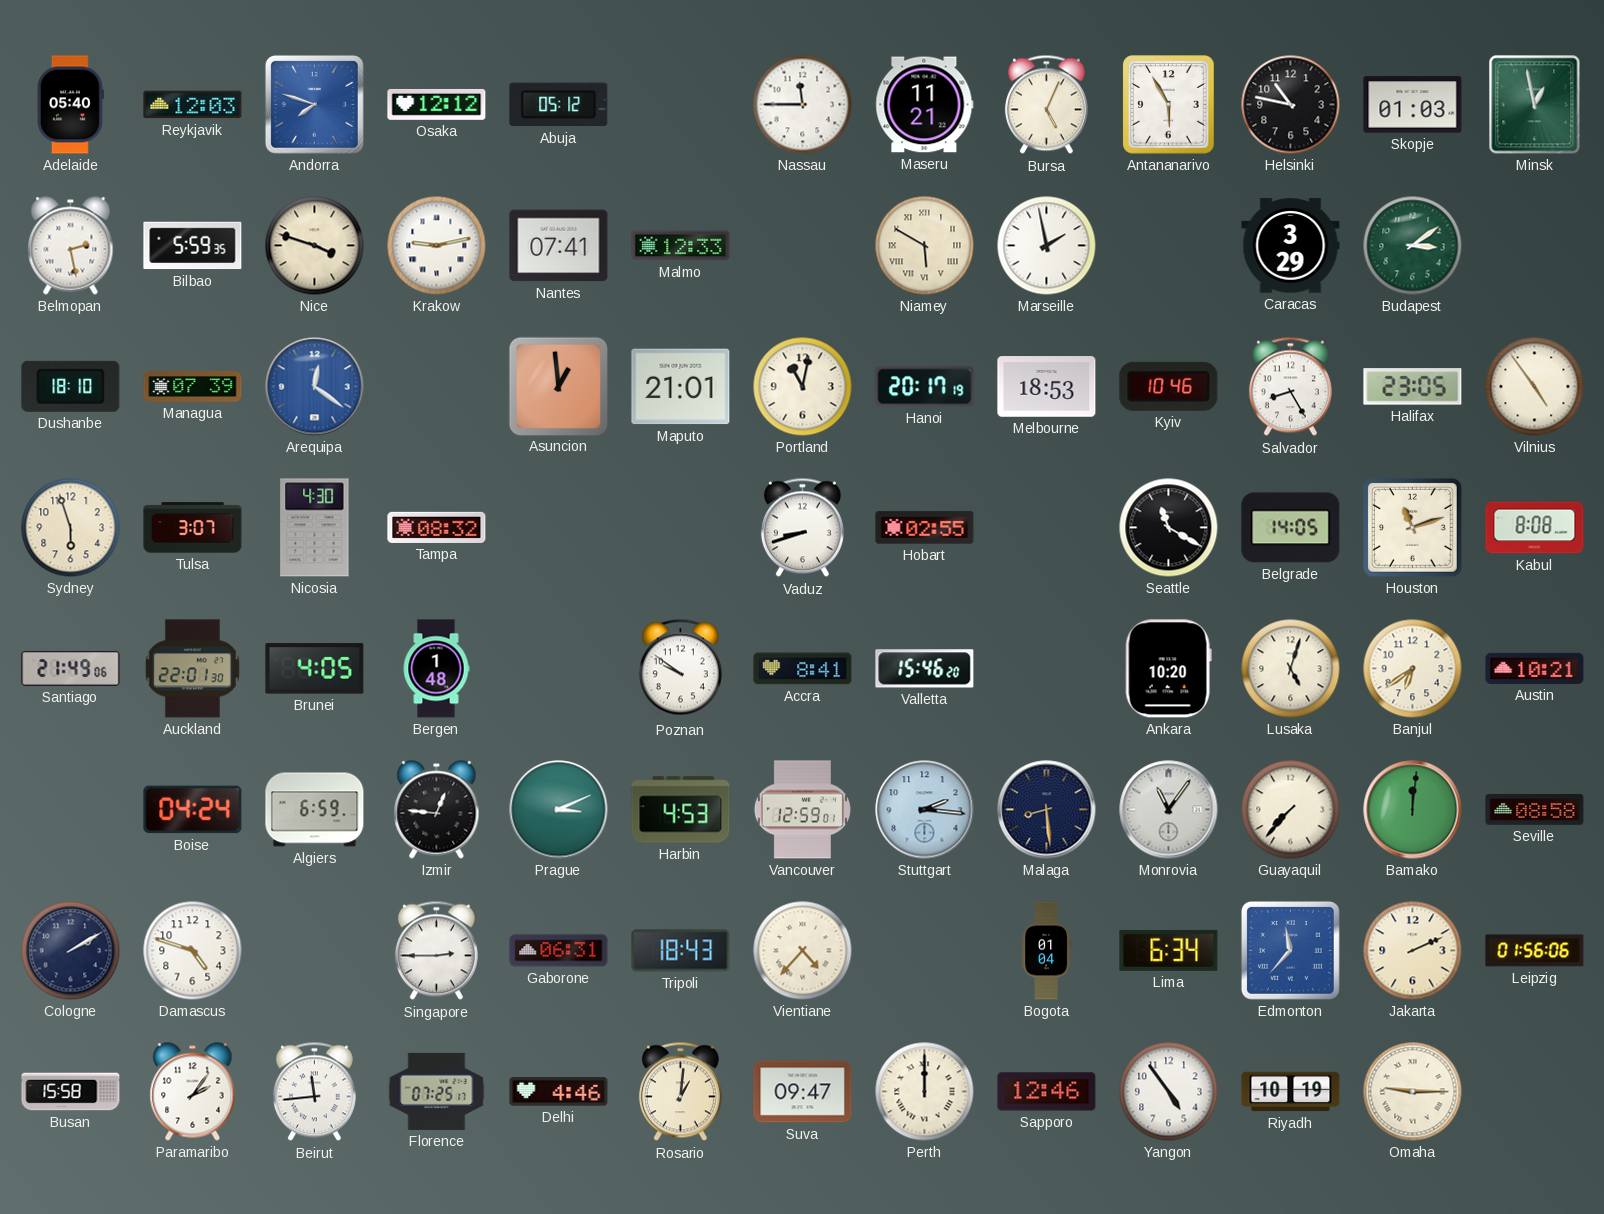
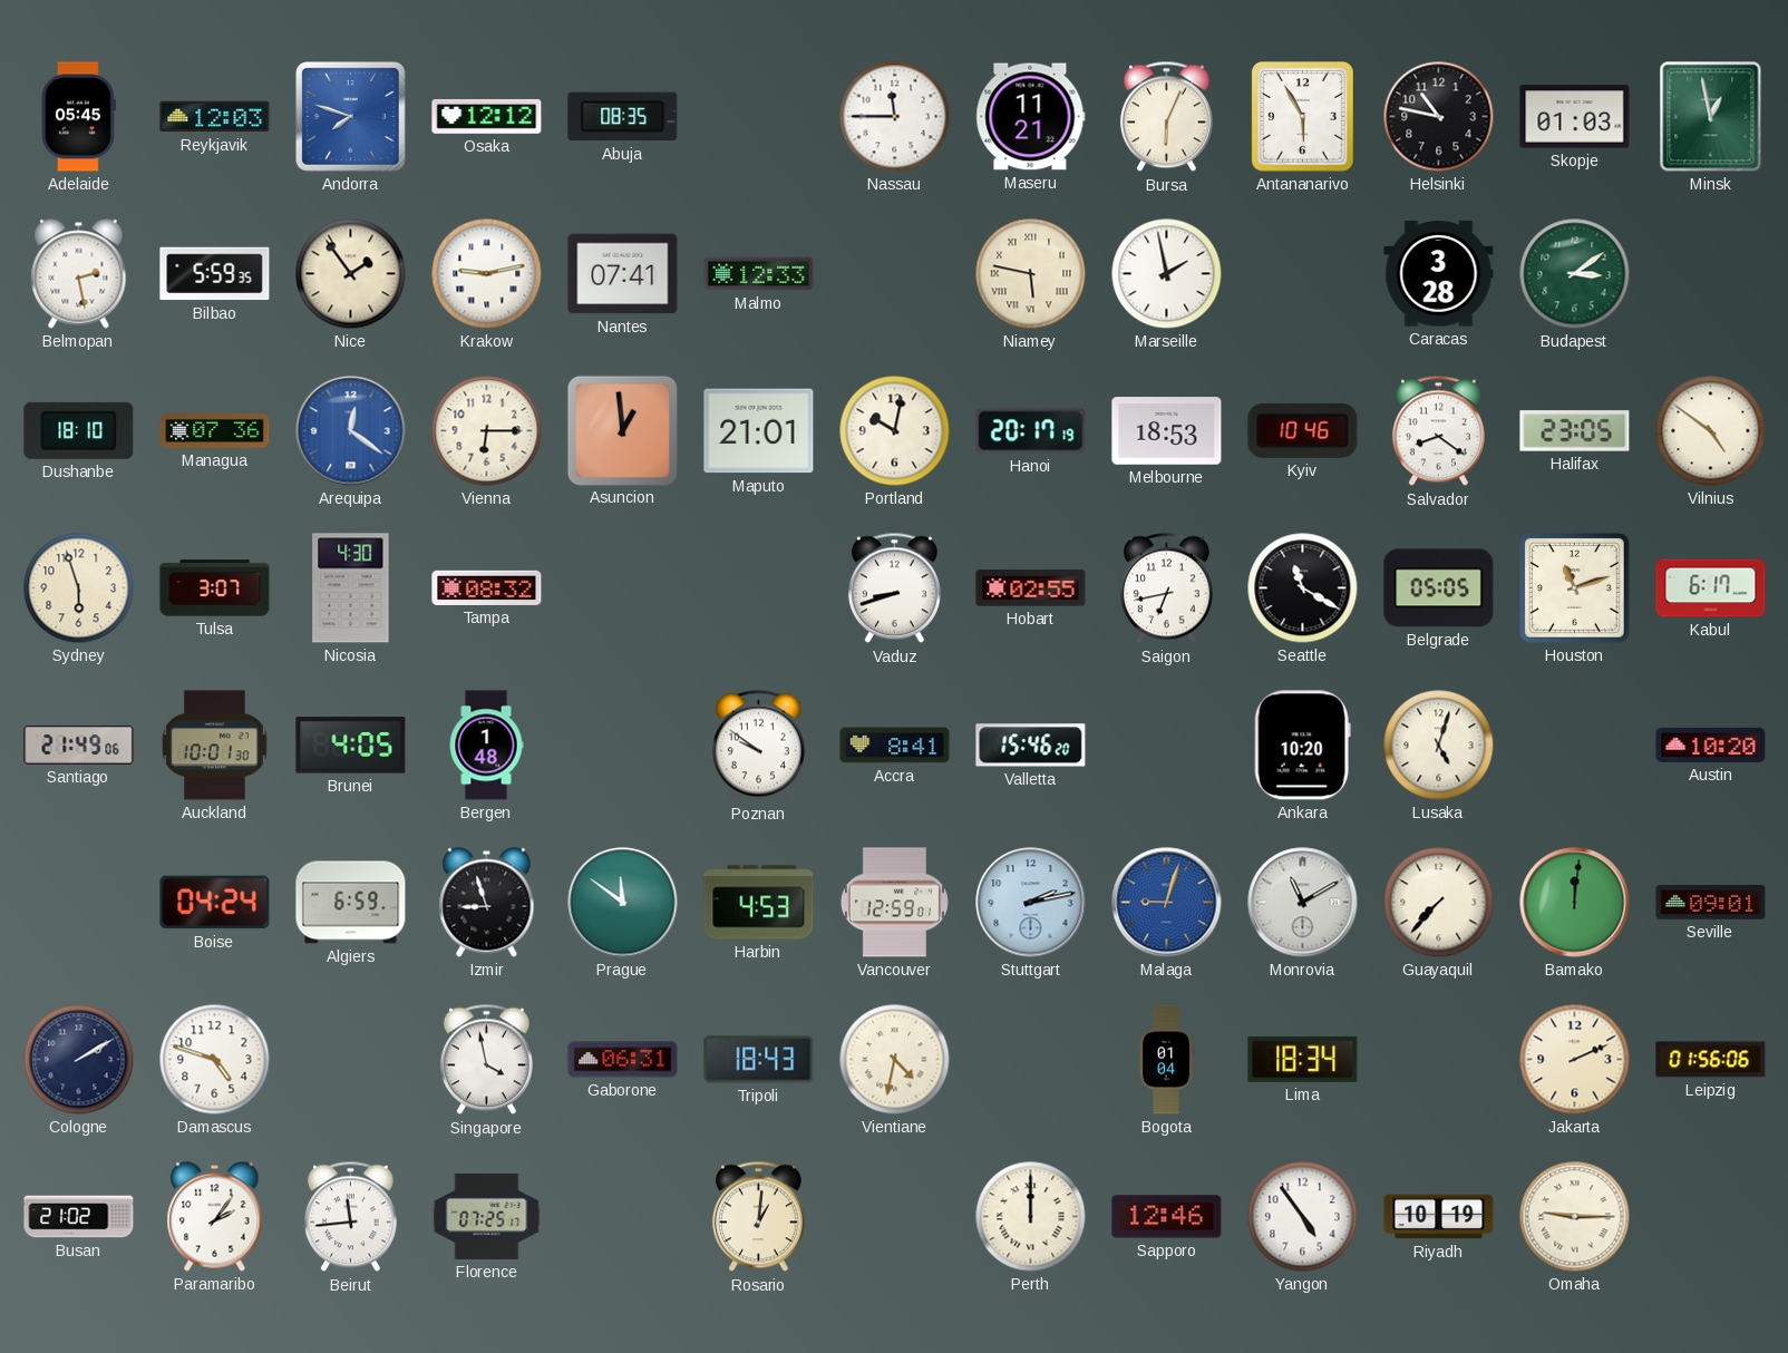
Adelaide: 05:40 -> 05:45
Abuja: 05:12 -> 08:35
Bursa: 5:04 -> 6:04
Nice: 3:48 -> 1:54
Niamey: 5:50 -> 5:47
Caracas: 3:29 -> 3:28
Managua: 07:39 -> 07:36
Vienna: none -> 6:15
Portland: 11:02 -> 10:02
Salvador: 8:25 -> 8:21
Vilnius: 4:54 -> 4:51
Saigon: none -> 6:43
Belgrade: 14:05 -> 05:05
Kabul: 8:08 -> 6:17
Auckland: 22:01 -> 10:01
Banjul: 6:39 -> none
Austin: 10:21 -> 10:20
Izmir: 12:46 -> 8:57
Prague: 3:11 -> 11:51
Stuttgart: 2:16 -> 2:13
Malaga: 8:29 -> 9:03
Malaga dial: navy -> blue
Monrovia: 11:06 -> 11:10
Seville: 08:58 -> 09:01
Singapore: 2:45 -> 3:58
Vientiane: 4:37 -> 4:32
Lima: 6:34 -> 18:34
Edmonton: 11:37 -> none
Busan: 15:58 -> 21:02
Delhi: 4:46 -> none
Suva: 09:47 -> none
